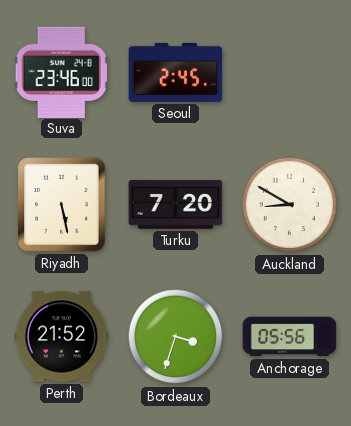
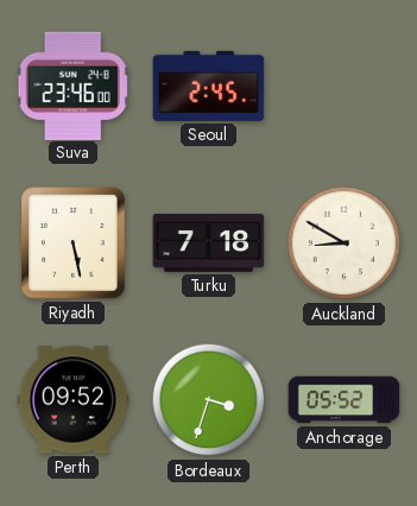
Turku: 7:20 -> 7:18
Perth: 21:52 -> 09:52
Anchorage: 05:56 -> 05:52
